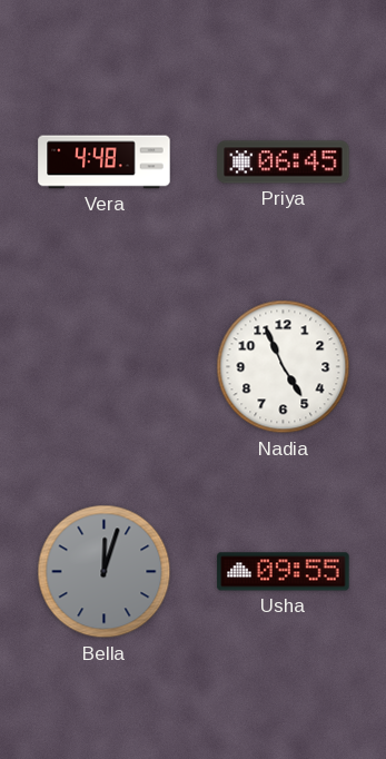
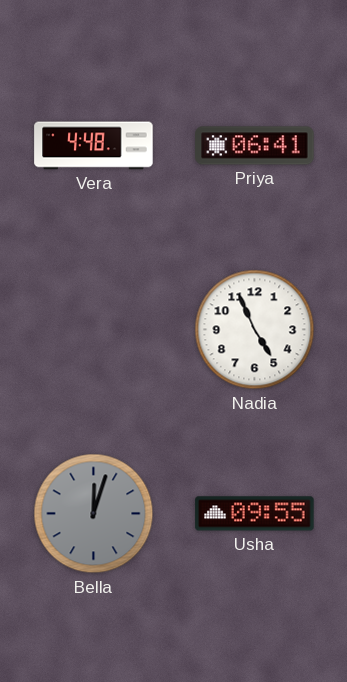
Priya: 06:45 -> 06:41
